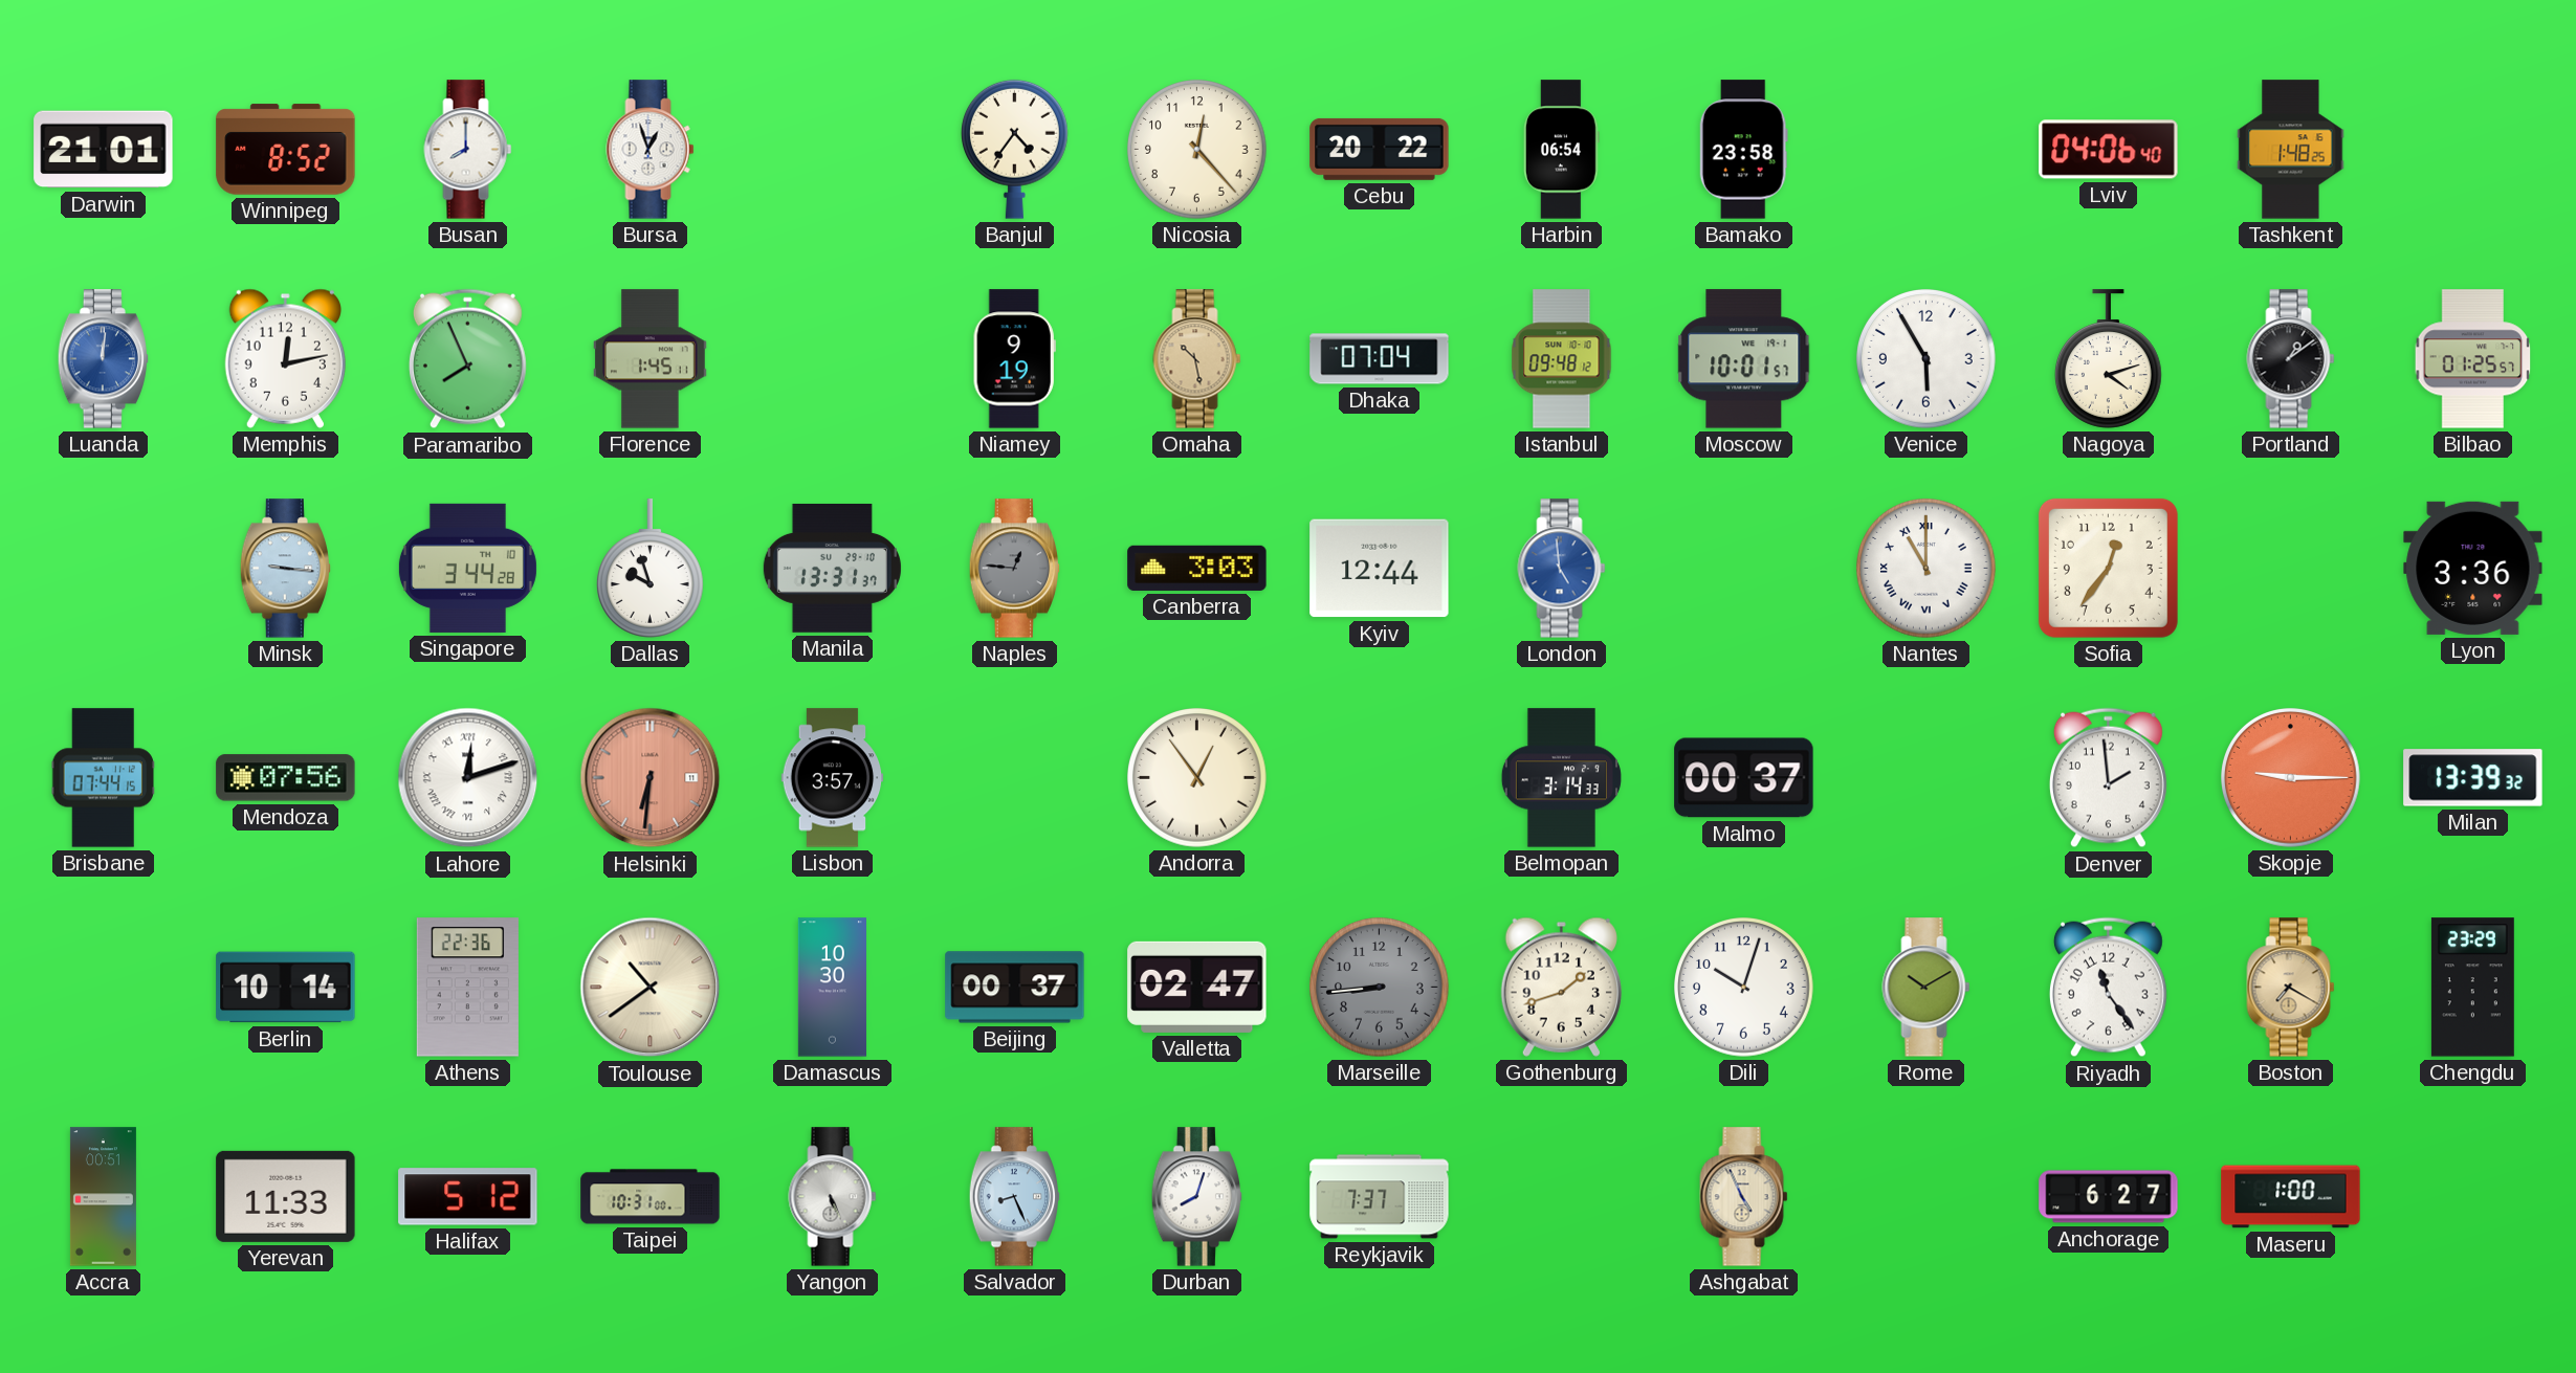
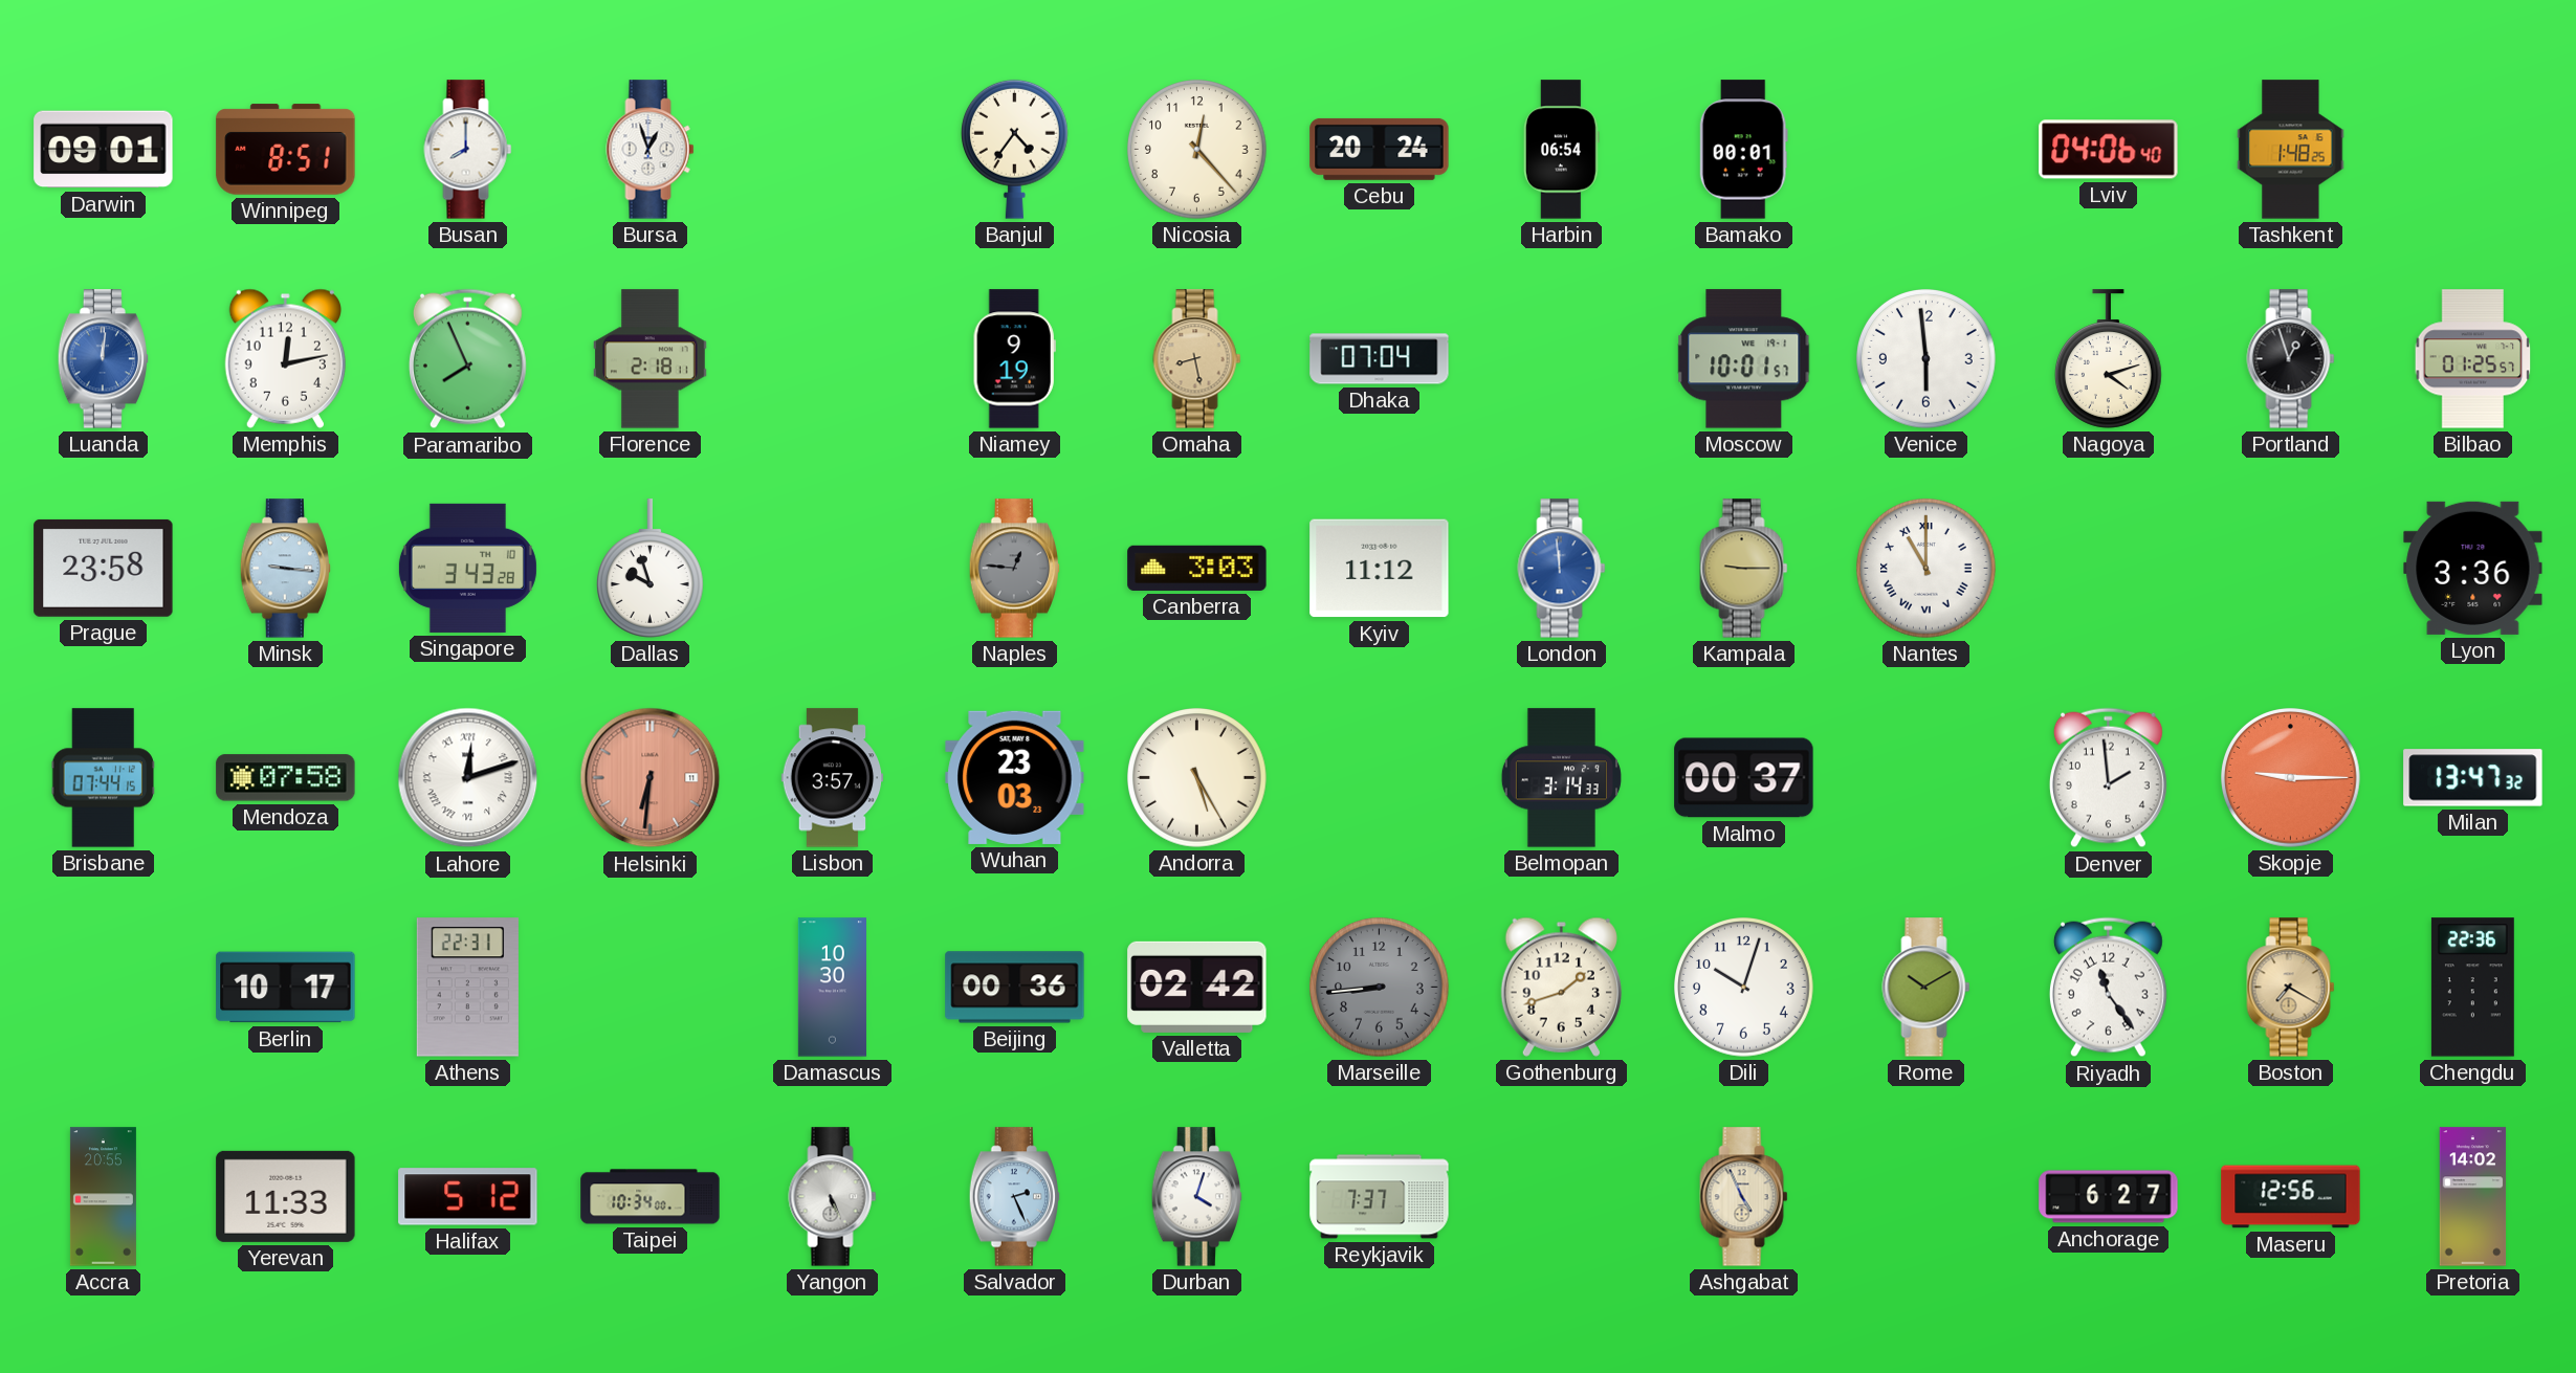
Darwin: 21:01 -> 09:01
Winnipeg: 8:52 -> 8:51
Cebu: 20:22 -> 20:24
Bamako: 23:58 -> 00:01
Florence: 1:45 -> 2:18
Omaha: 10:28 -> 8:28
Istanbul: 09:48 -> none
Venice: 5:55 -> 5:59
Portland: 1:09 -> 12:57
Prague: none -> 23:58
Singapore: 3:44 -> 3:43
Manila: 13:31 -> none
Kyiv: 12:44 -> 11:12
London: 4:59 -> 11:59
Kampala: none -> 9:15
Sofia: 12:36 -> none
Mendoza: 07:56 -> 07:58
Wuhan: none -> 23:03
Andorra: 12:54 -> 5:25
Milan: 13:39 -> 13:47
Berlin: 10:14 -> 10:17
Athens: 22:36 -> 22:31
Toulouse: 10:39 -> none
Beijing: 00:37 -> 00:36
Valletta: 02:47 -> 02:42
Chengdu: 23:29 -> 22:36
Accra: 00:51 -> 20:55
Taipei: 10:31 -> 10:34
Salvador: 8:26 -> 2:26
Durban: 8:03 -> 4:03
Maseru: 1:00 -> 12:56
Pretoria: none -> 14:02
